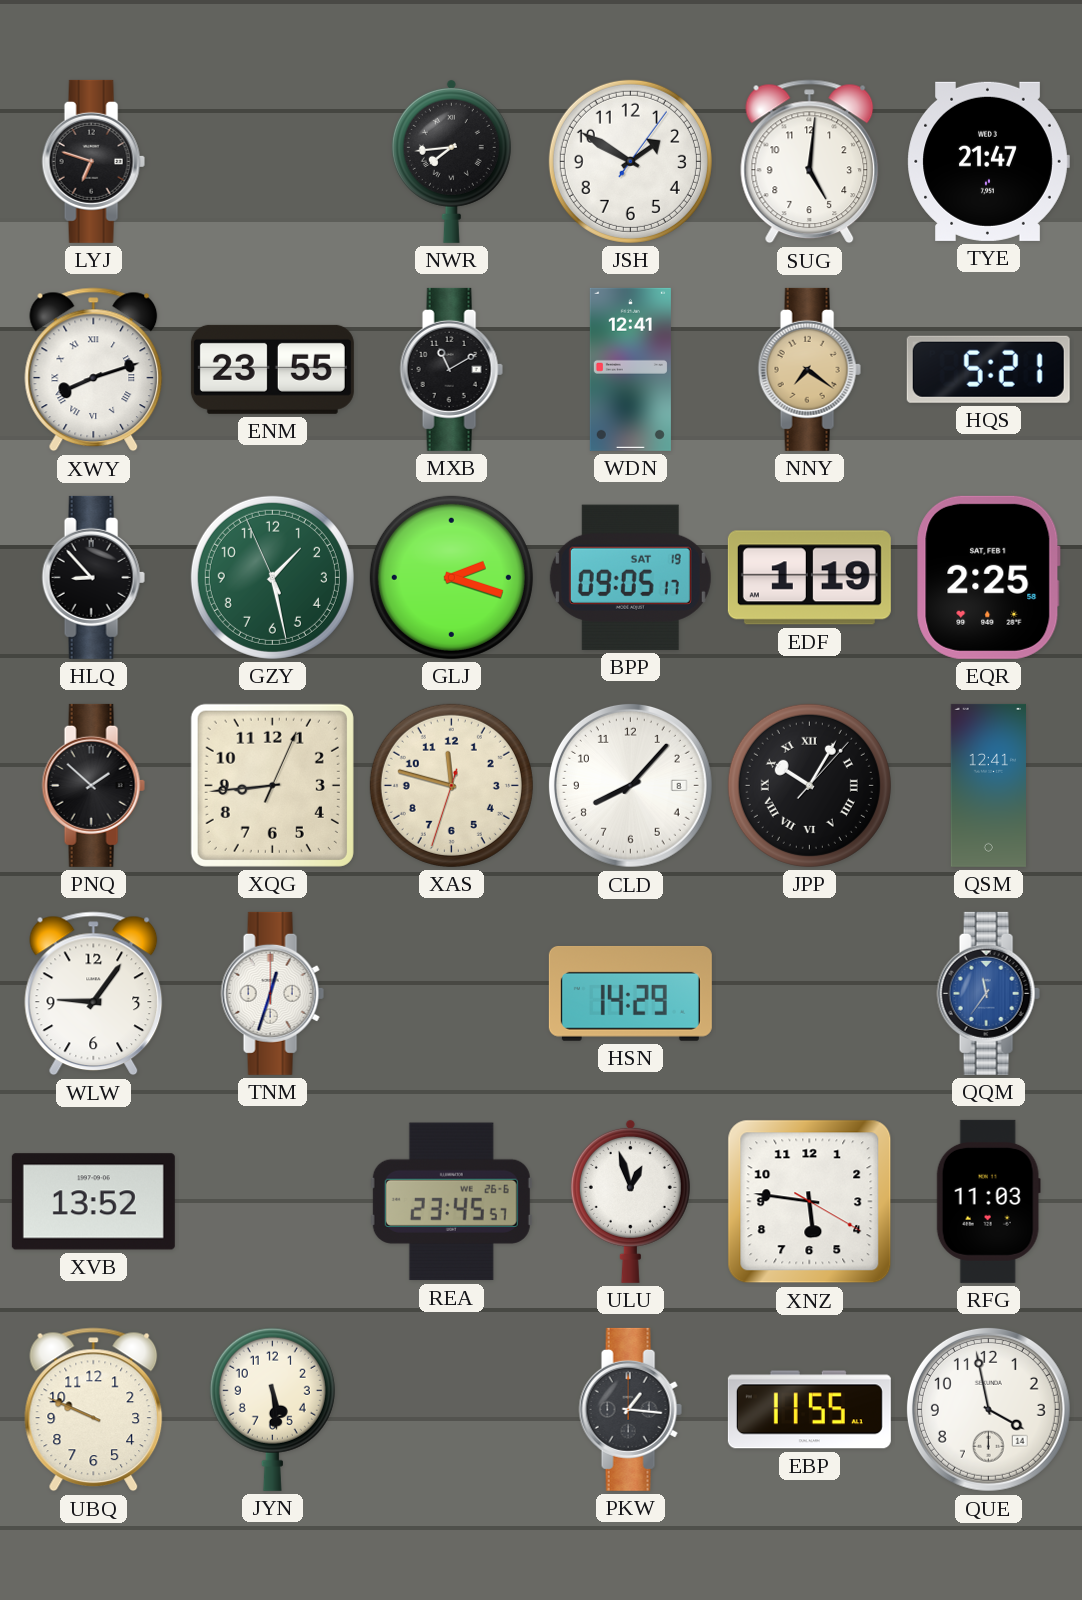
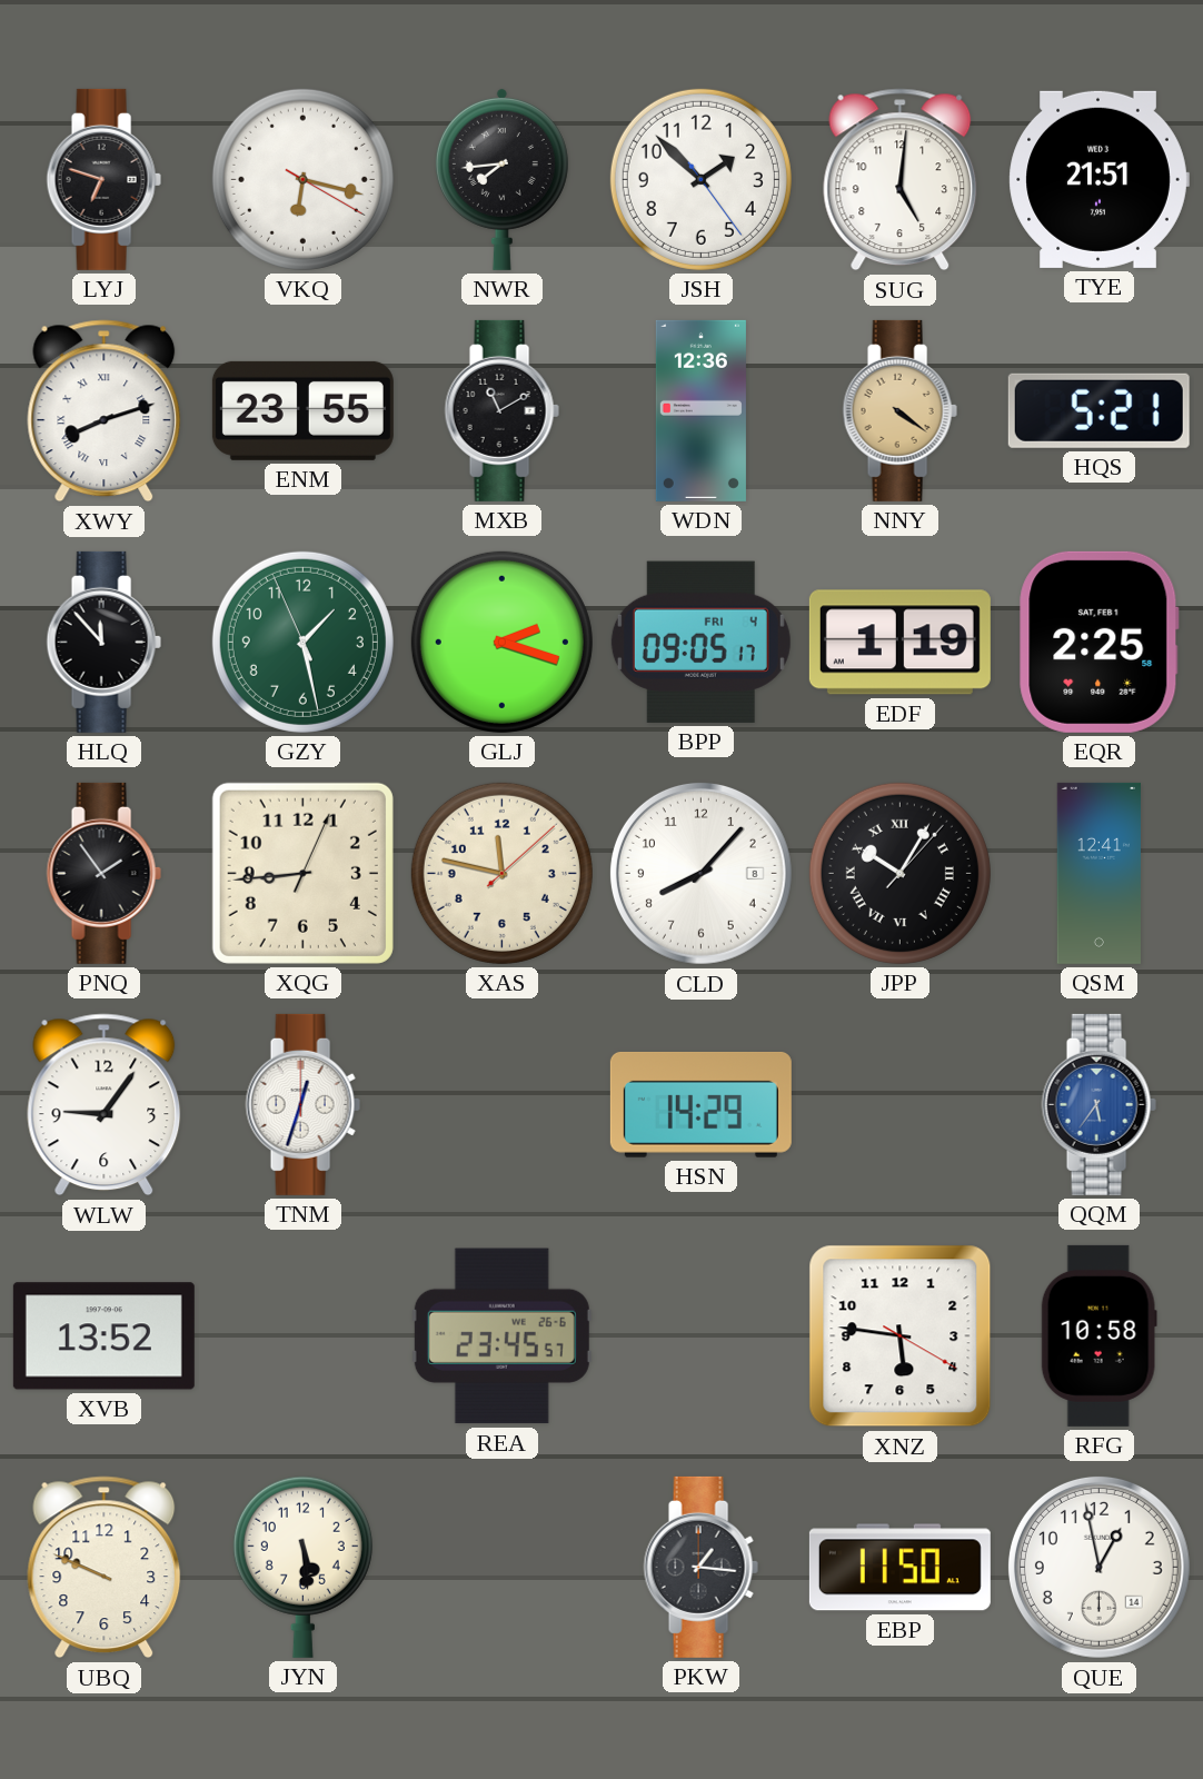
VKQ: none -> 6:17
JSH: 1:50 -> 1:52
TYE: 21:47 -> 21:51
WDN: 12:41 -> 12:36
NNY: 7:21 -> 4:21
HLQ: 8:53 -> 11:53
BPP date: SAT 19 -> FRI 4
PNQ: 1:52 -> 1:54
XAS: 11:47:33 -> 11:47:08
QQM: 11:36 -> 5:36
ULU: 12:57 -> none
RFG: 11:03 -> 10:58
EBP: 11:55 -> 11:50
QUE: 3:58 -> 12:58
